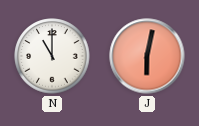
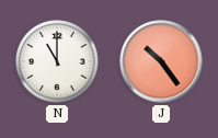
J: 6:02 -> 10:24
